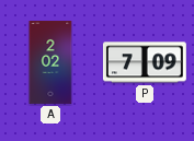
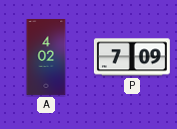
A: 2:02 -> 4:02
